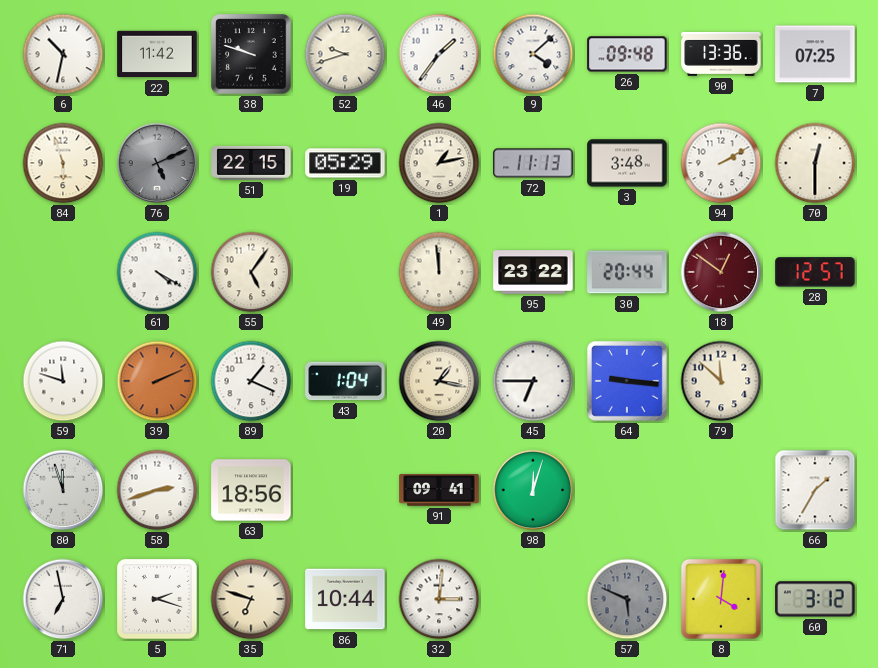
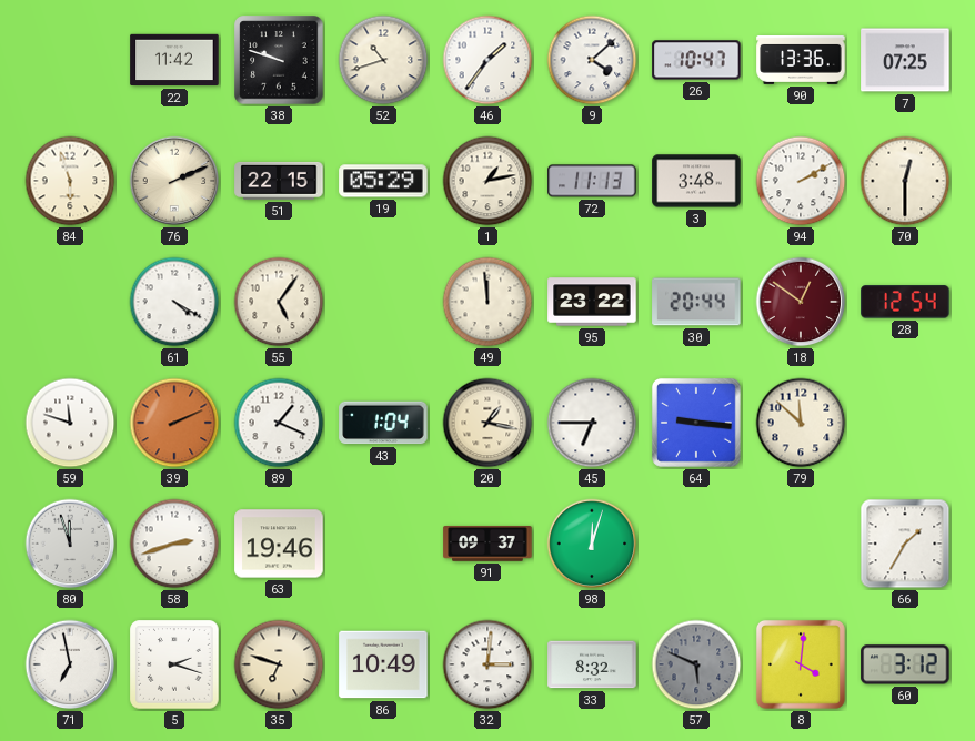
6: 10:32 -> none
52: 9:42 -> 10:42
26: 09:48 -> 10:47
76: 5:11 -> 2:11
76 dial: grey -> cream
28: 12:57 -> 12:54
63: 18:56 -> 19:46
91: 09:41 -> 09:37
86: 10:44 -> 10:49
33: none -> 8:32
